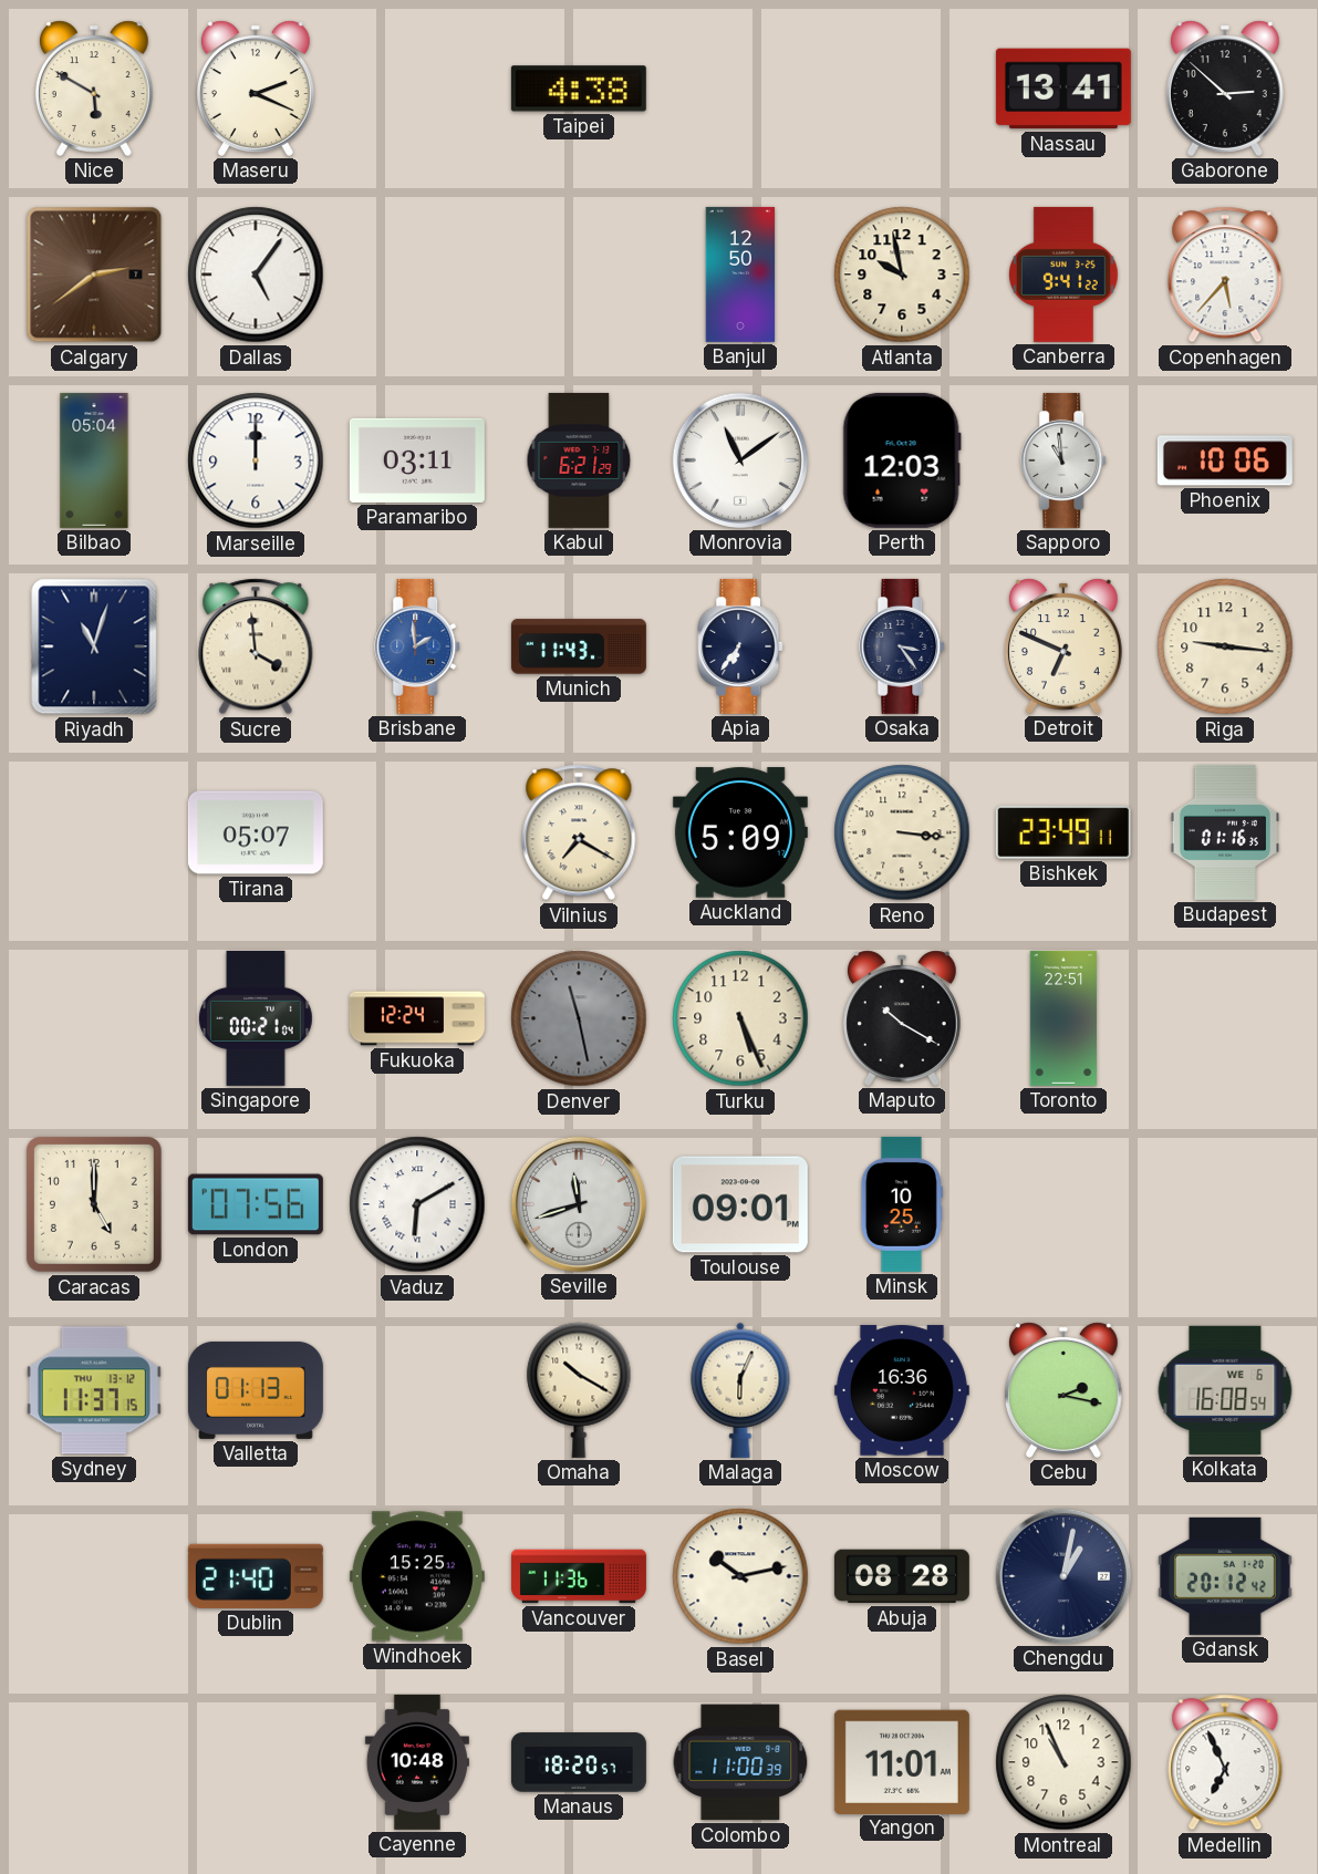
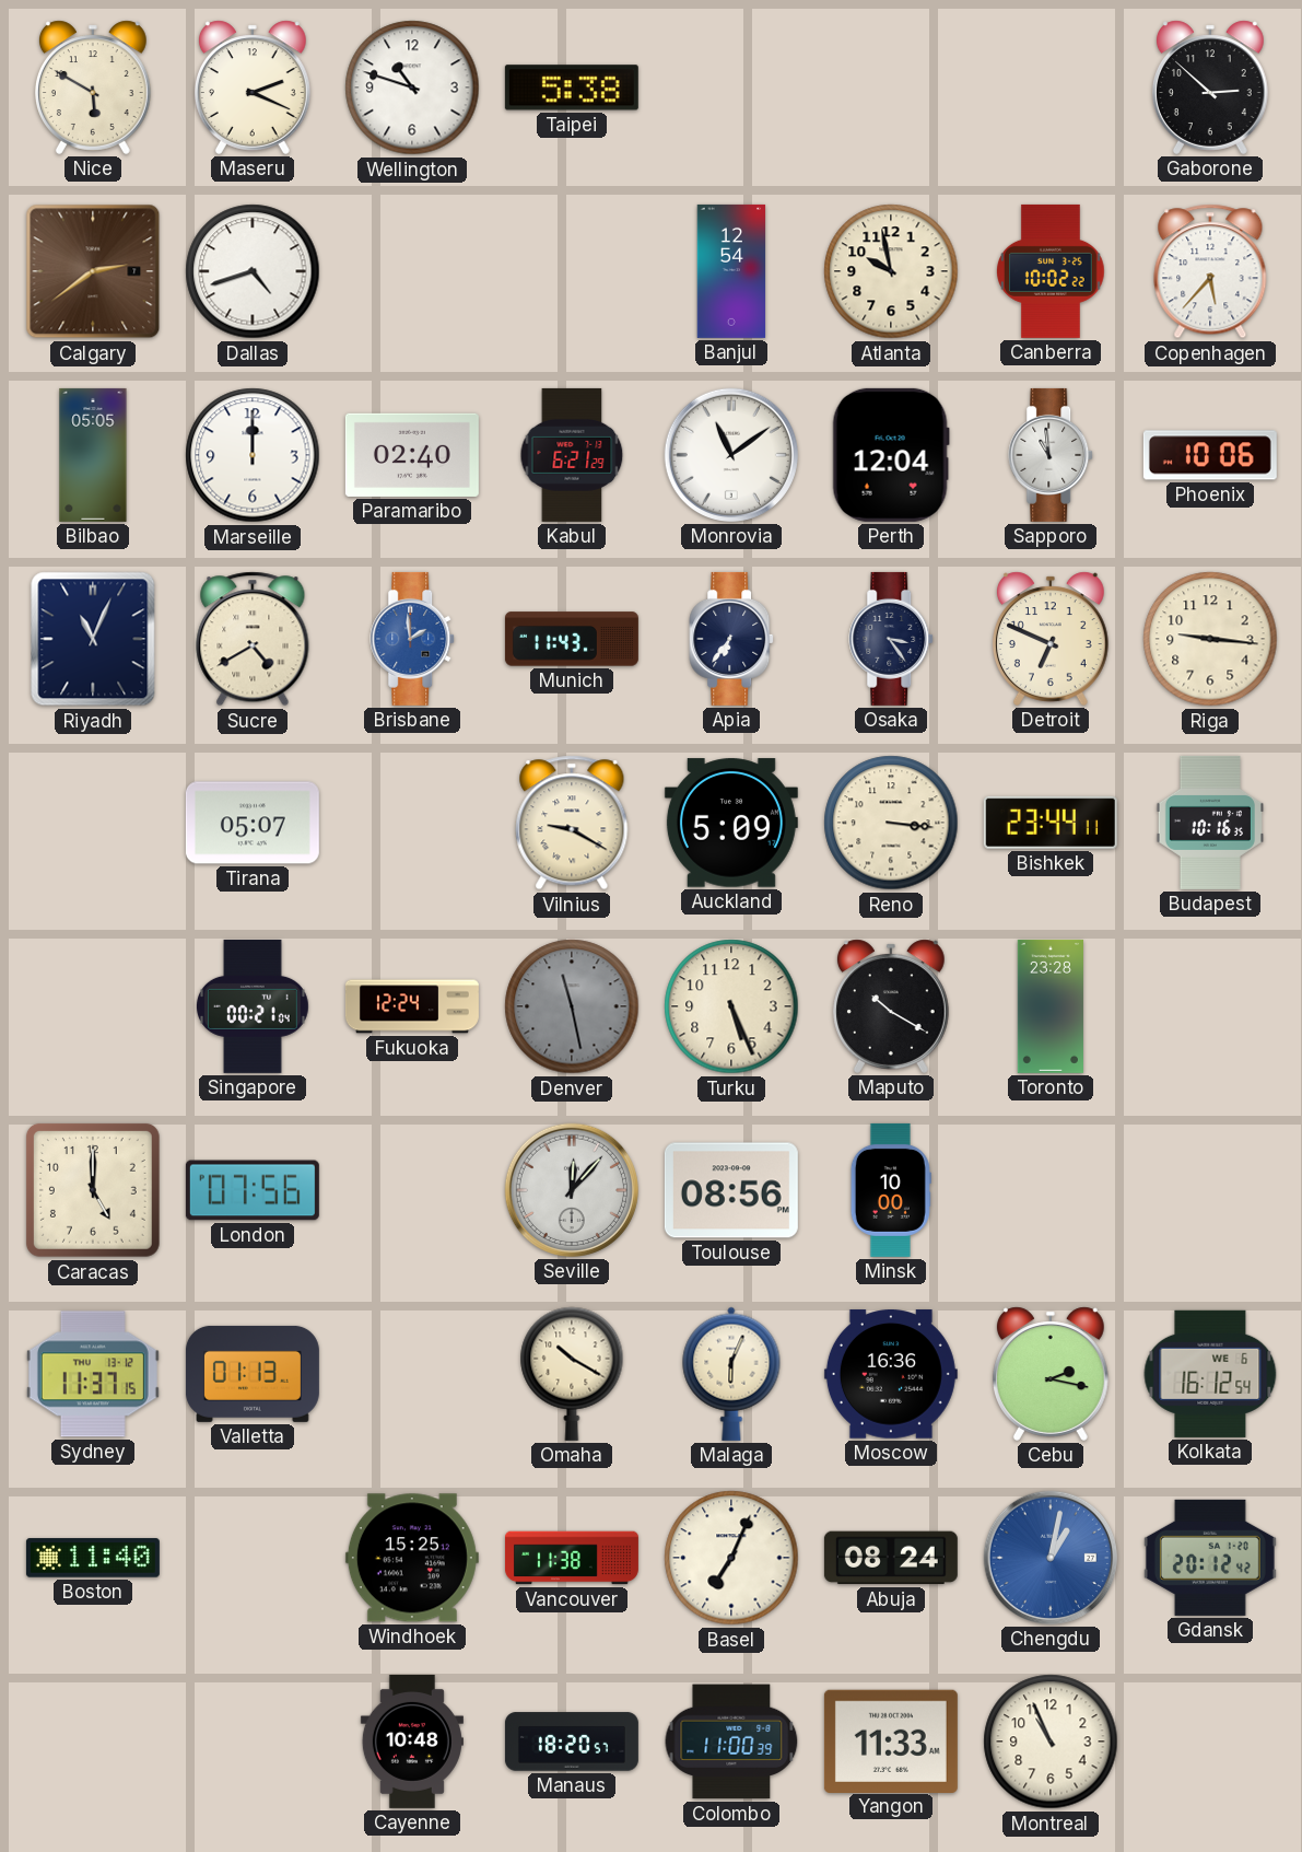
Wellington: none -> 10:48
Taipei: 4:38 -> 5:38
Nassau: 13:41 -> none
Dallas: 5:06 -> 4:42
Banjul: 12:50 -> 12:54
Canberra: 9:41 -> 10:02
Bilbao: 05:04 -> 05:05
Paramaribo: 03:11 -> 02:40
Perth: 12:03 -> 12:04
Riyadh: 11:03 -> 11:04
Sucre: 3:59 -> 4:40
Vilnius: 7:20 -> 9:20
Bishkek: 23:49 -> 23:44
Budapest: 01:16 -> 10:16
Toronto: 22:51 -> 23:28
Vaduz: 6:10 -> none
Seville: 11:42 -> 12:07
Toulouse: 09:01 -> 08:56
Minsk: 10:25 -> 10:00
Kolkata: 16:08 -> 16:12
Boston: none -> 11:40
Dublin: 21:40 -> none
Vancouver: 11:36 -> 11:38
Basel: 10:13 -> 7:04
Abuja: 08:28 -> 08:24
Chengdu dial: navy -> blue
Yangon: 11:01 -> 11:33
Medellin: 6:56 -> none
